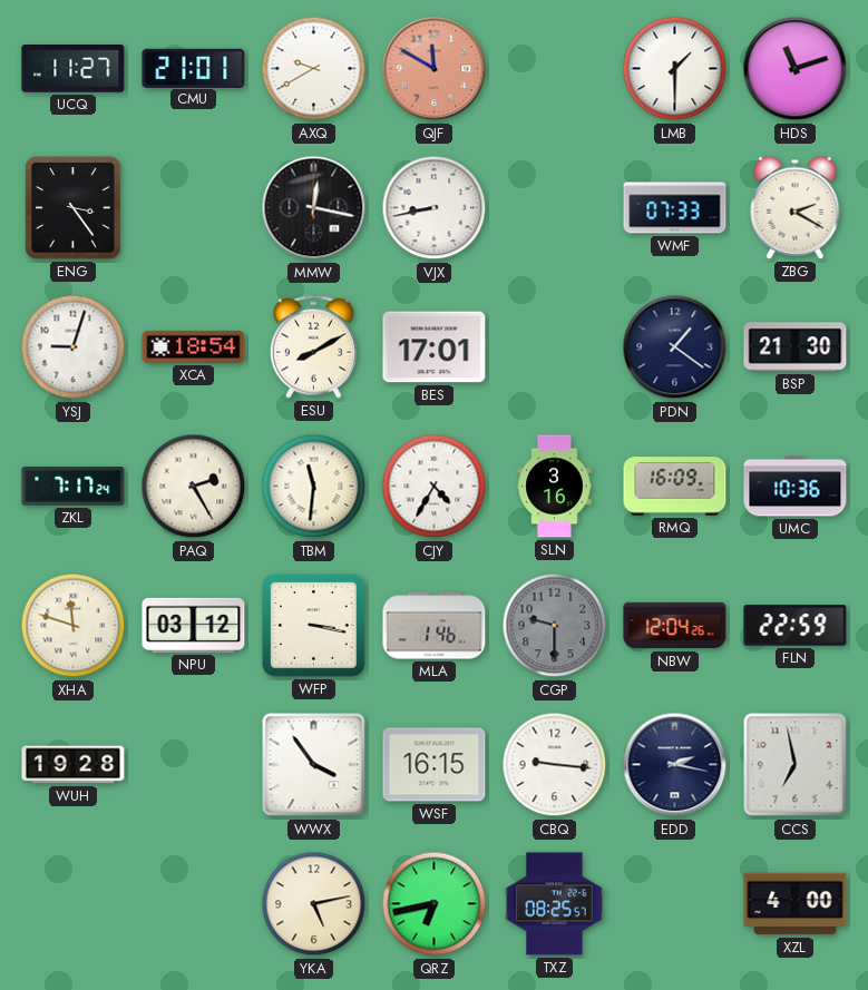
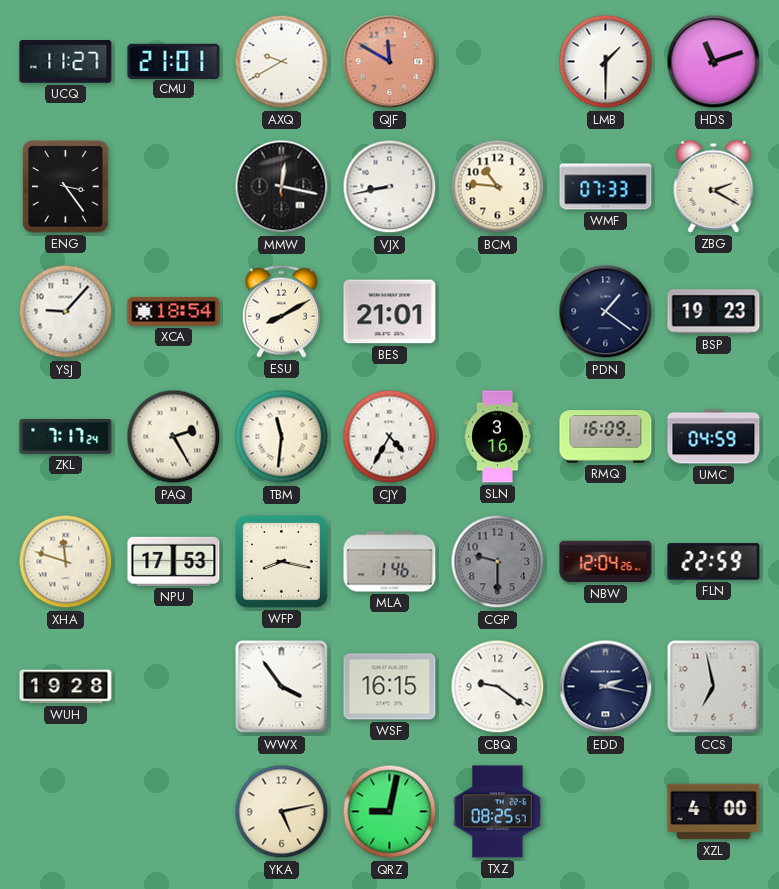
BCM: none -> 10:46
YSJ: 9:03 -> 9:07
BES: 17:01 -> 21:01
BSP: 21:30 -> 19:23
UMC: 10:36 -> 04:59
NPU: 03:12 -> 17:53
WFP: 3:17 -> 8:17
CBQ: 9:16 -> 9:21
QRZ: 6:43 -> 9:02
